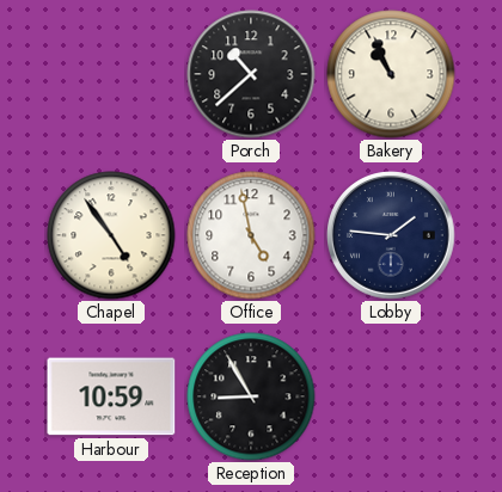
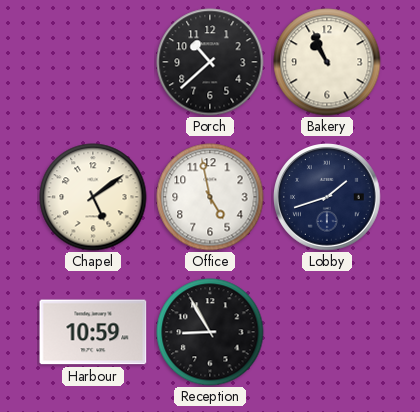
Chapel: 4:54 -> 5:09
Lobby: 1:46 -> 1:42
